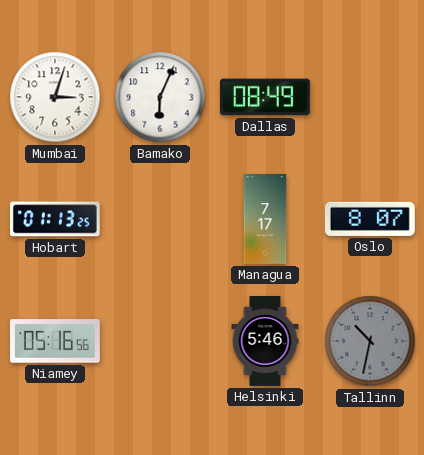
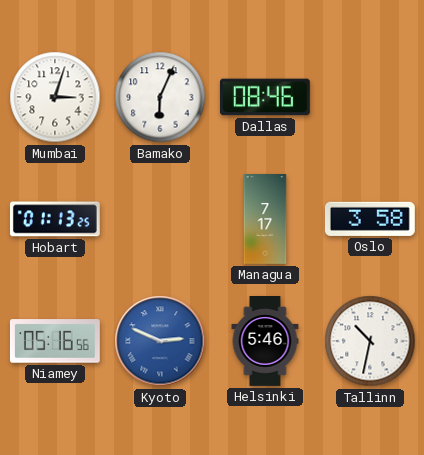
Dallas: 08:49 -> 08:46
Oslo: 8:07 -> 3:58
Kyoto: none -> 2:49
Tallinn dial: grey -> white
